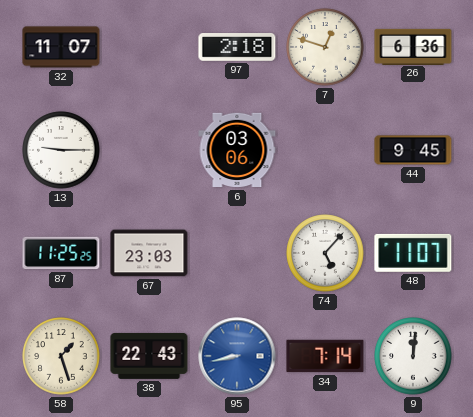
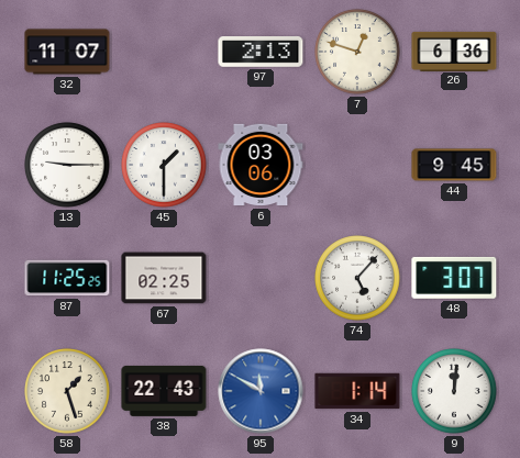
97: 2:18 -> 2:13
45: none -> 1:30
67: 23:03 -> 02:25
48: 11:07 -> 3:07
95: 8:43 -> 11:50
34: 7:14 -> 1:14
